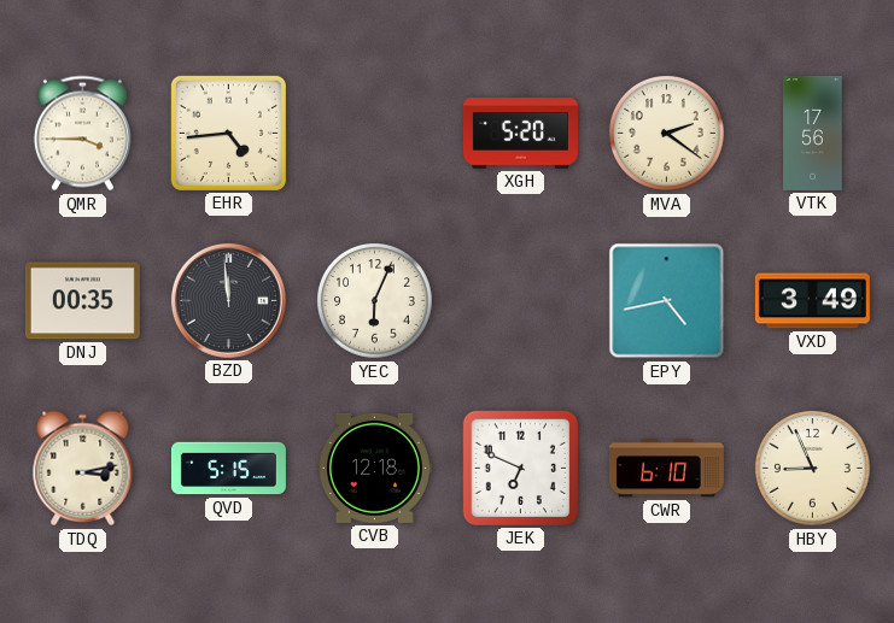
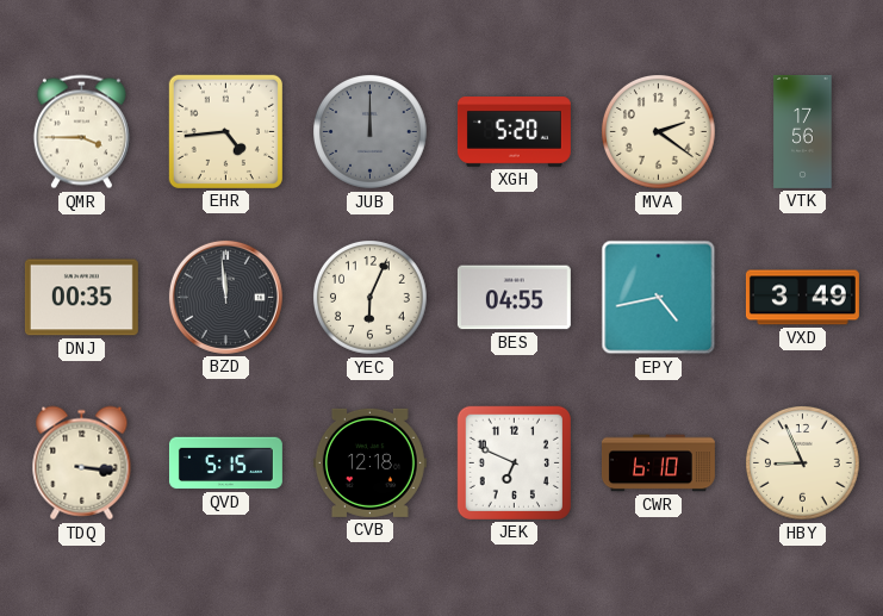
JUB: none -> 12:00
BES: none -> 04:55
TDQ: 3:13 -> 3:16
